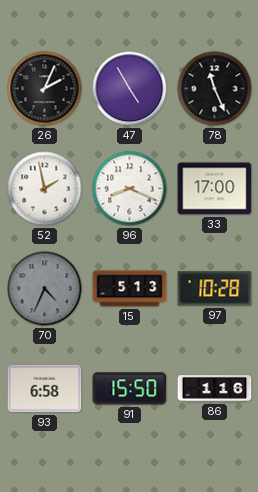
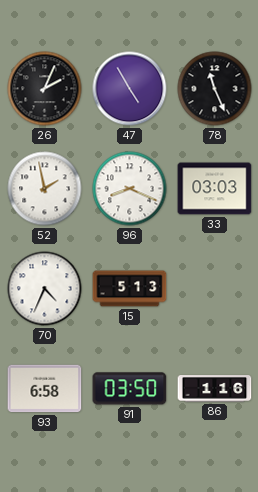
33: 17:00 -> 03:03
70 dial: grey -> white
97: 10:28 -> none
91: 15:50 -> 03:50
